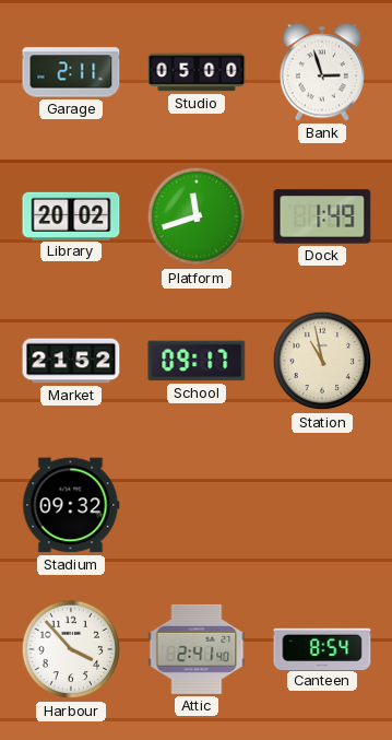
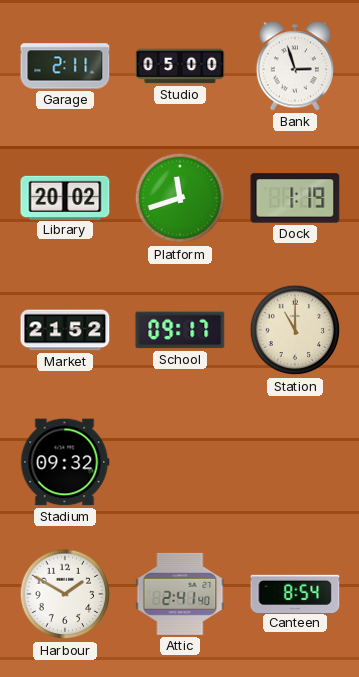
Dock: 1:49 -> 1:19
Station: 10:58 -> 11:00
Harbour: 3:53 -> 1:50
